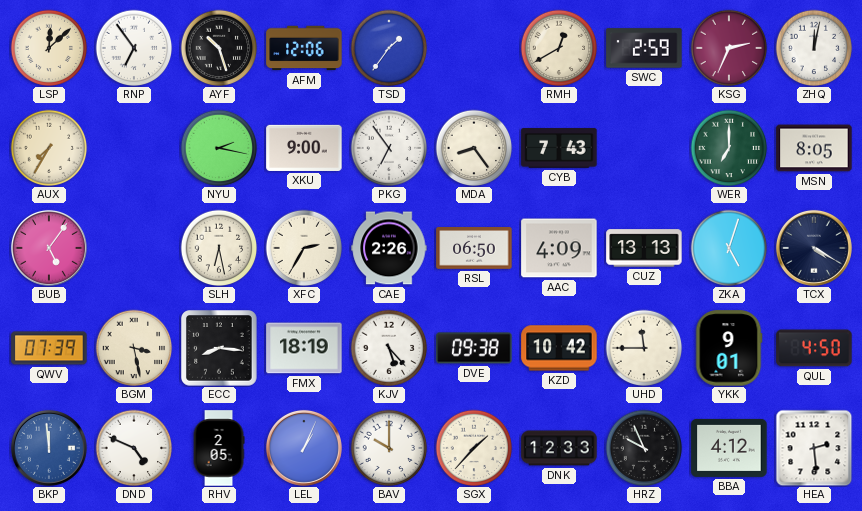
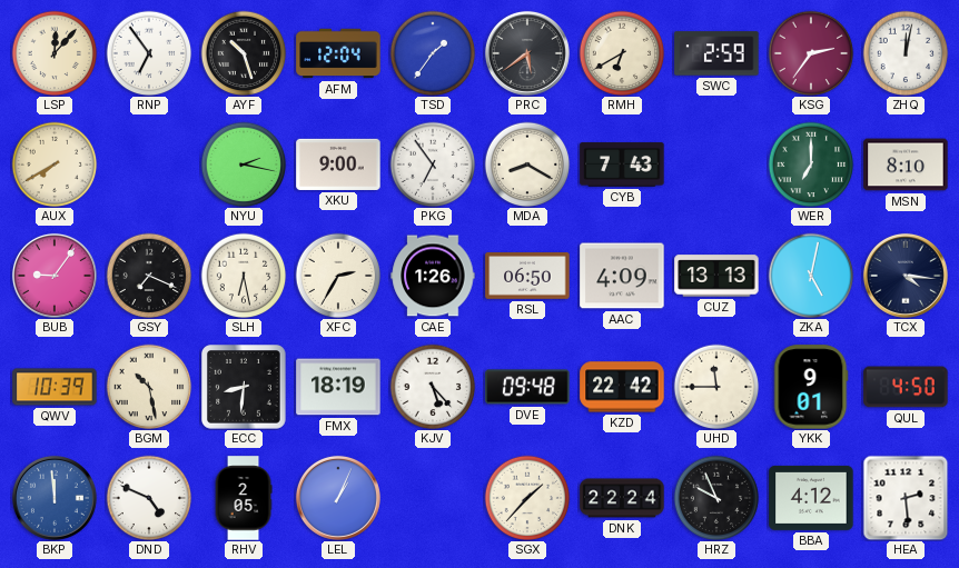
LSP: 12:08 -> 12:07
AFM: 12:06 -> 12:04
PRC: none -> 5:39
RMH: 12:40 -> 6:40
KSG: 2:34 -> 2:36
AUX: 7:35 -> 7:40
MDA: 8:24 -> 8:20
MSN: 8:05 -> 8:10
BUB: 5:06 -> 9:06
GSY: none -> 7:19
CAE: 2:26 -> 1:26
ZKA: 5:03 -> 5:02
TCX: 4:20 -> 4:16
QWV: 07:39 -> 10:39
BGM: 3:28 -> 10:28
ECC: 8:16 -> 8:31
DVE: 09:38 -> 09:48
KZD: 10:42 -> 22:42
BAV: 10:00 -> none
DNK: 12:33 -> 22:24
